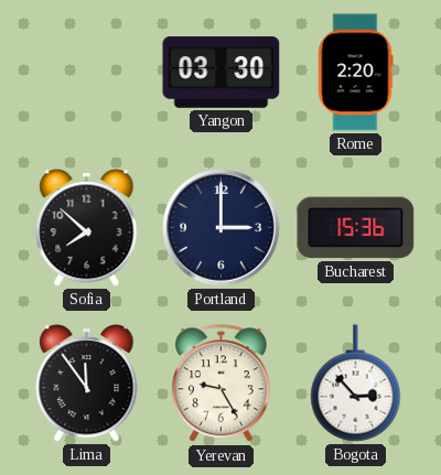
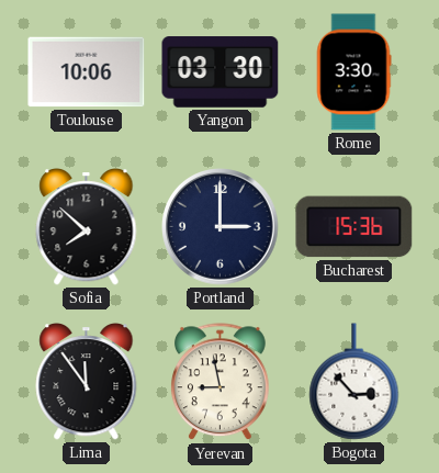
Toulouse: none -> 10:06
Rome: 2:20 -> 3:30
Yerevan: 9:25 -> 8:58
